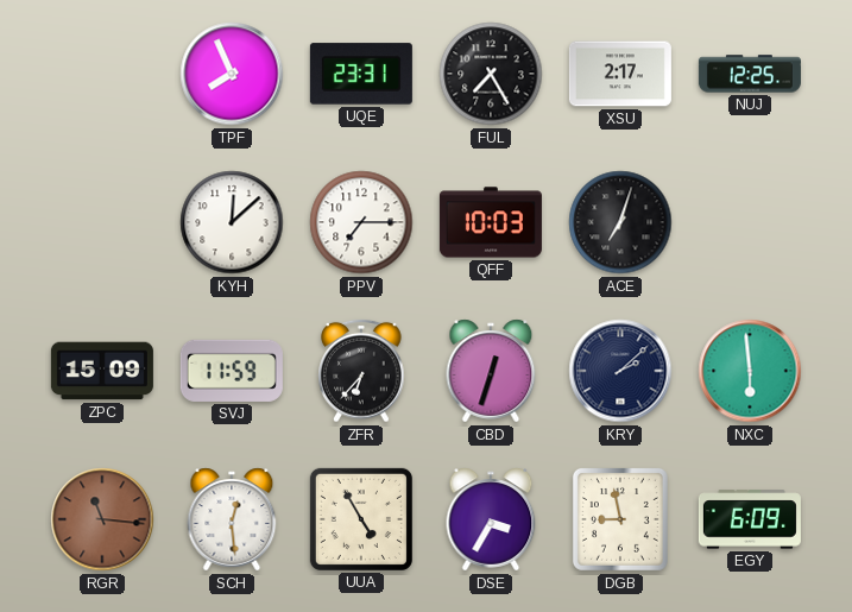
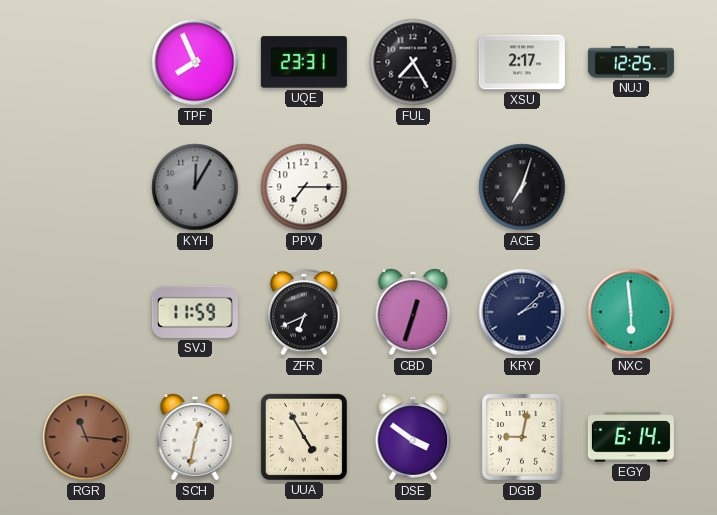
KYH: 12:08 -> 12:05
KYH dial: white -> grey
QFF: 10:03 -> none
ZPC: 15:09 -> none
ZFR: 6:37 -> 6:41
SCH: 12:29 -> 12:32
DSE: 3:35 -> 3:51
DGB: 8:58 -> 9:02
EGY: 6:09 -> 6:14
